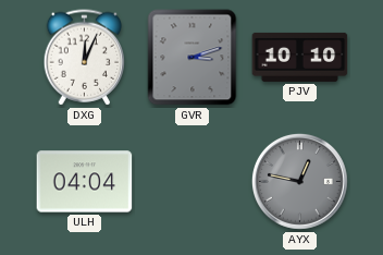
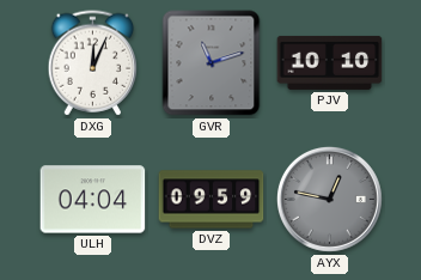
GVR: 3:12 -> 11:12
DVZ: none -> 09:59
